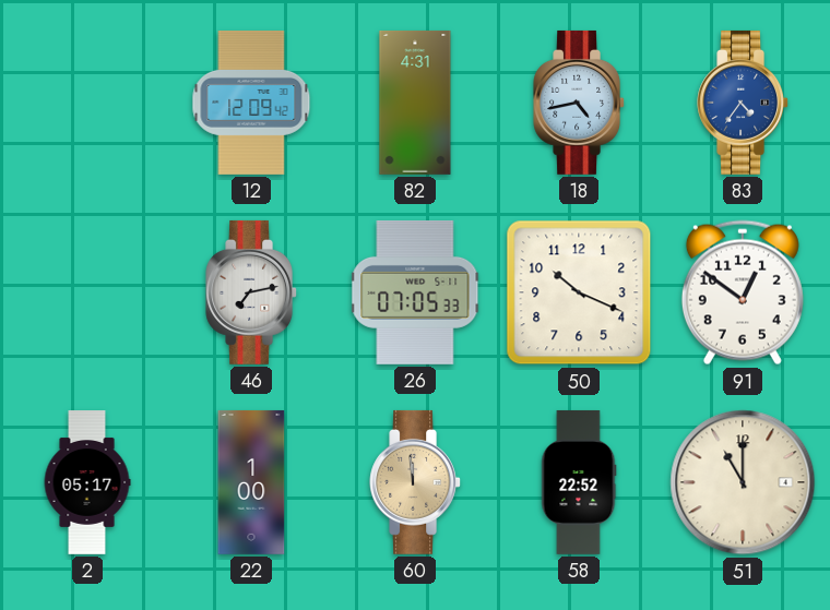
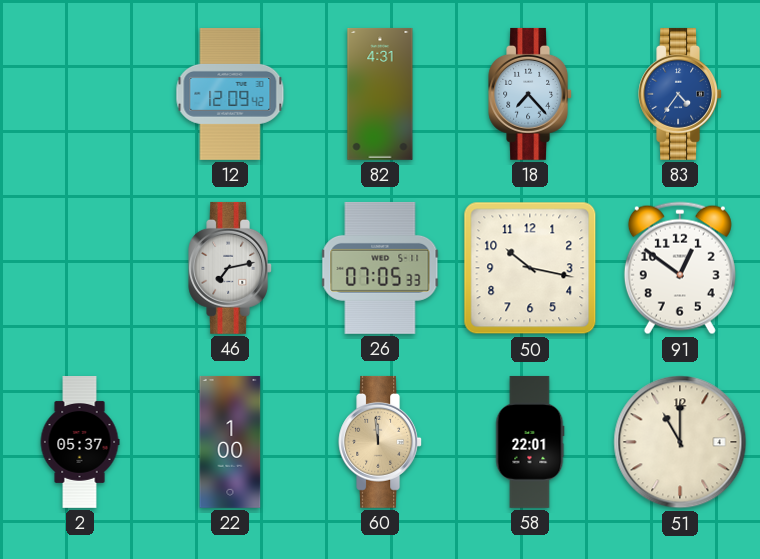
18: 4:43 -> 7:23
50: 10:19 -> 10:17
2: 05:17 -> 05:37
58: 22:52 -> 22:01
